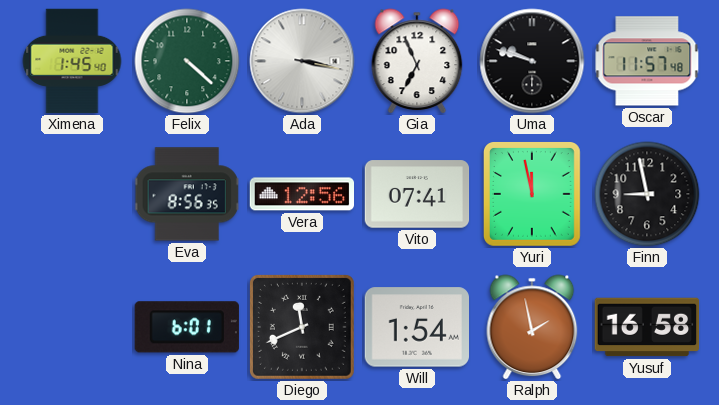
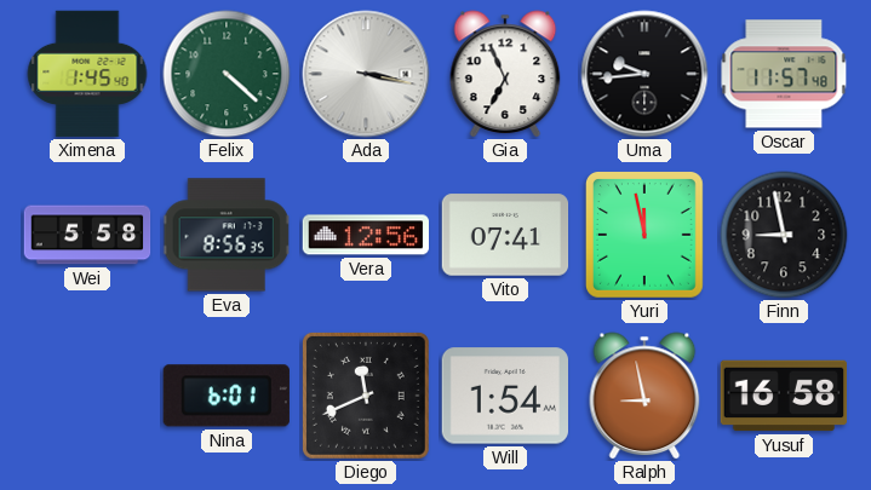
Uma: 9:48 -> 9:44
Wei: none -> 5:58
Ralph: 1:58 -> 8:58
